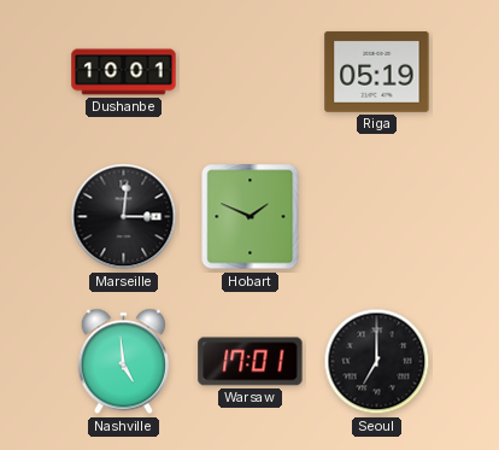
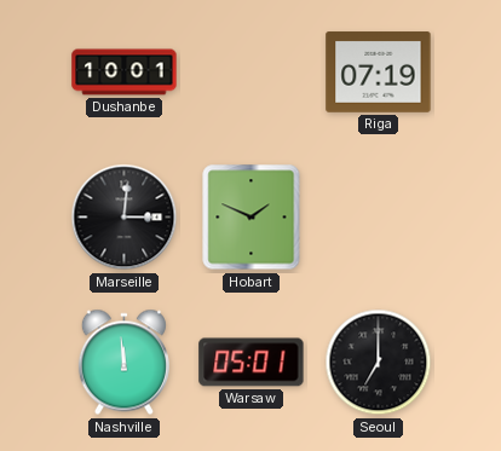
Riga: 05:19 -> 07:19
Nashville: 4:59 -> 11:59
Warsaw: 17:01 -> 05:01
